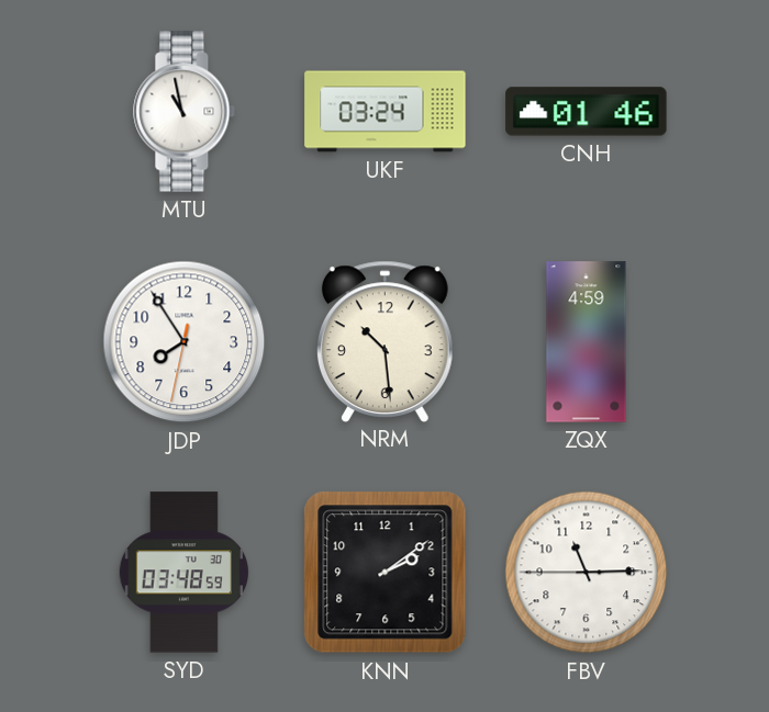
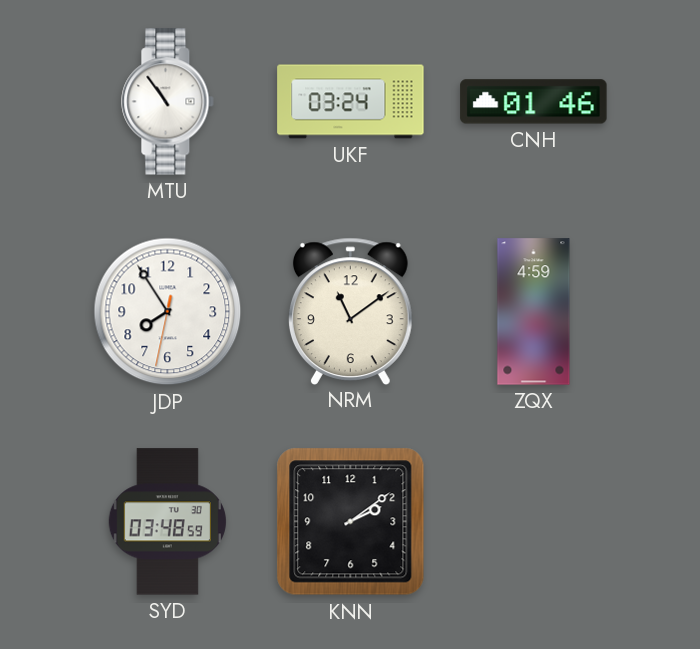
MTU: 10:58 -> 10:54
NRM: 10:29 -> 11:09
FBV: 11:14 -> none
